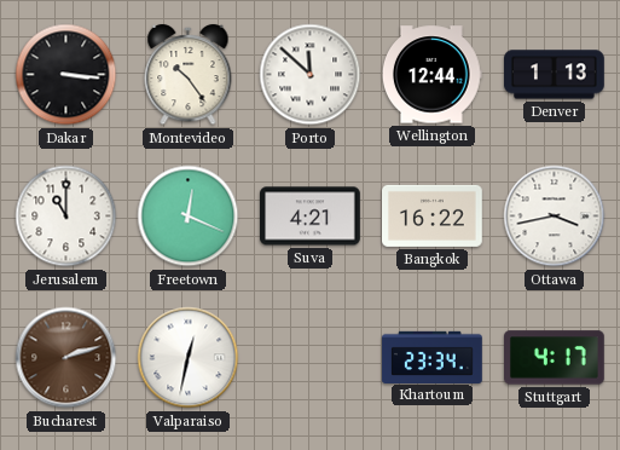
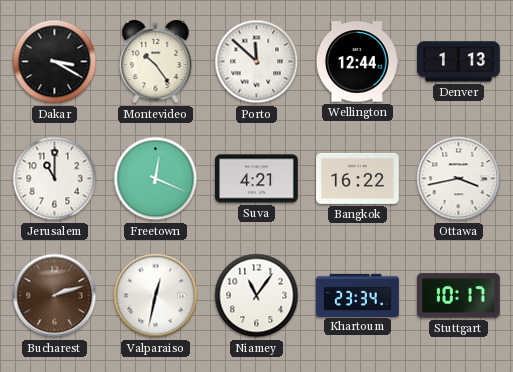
Dakar: 3:16 -> 3:20
Niamey: none -> 11:06
Stuttgart: 4:17 -> 10:17
